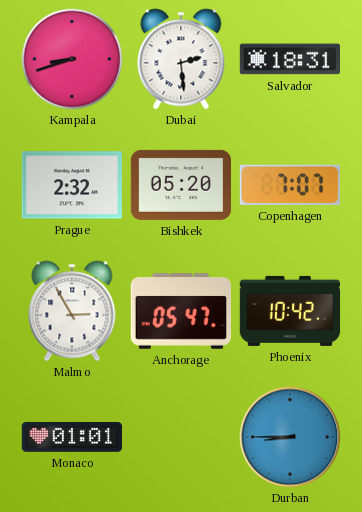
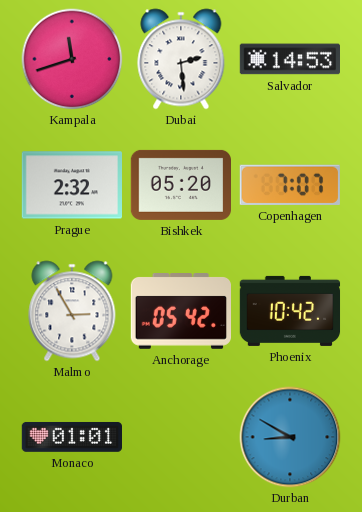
Kampala: 8:42 -> 11:42
Salvador: 18:31 -> 14:53
Anchorage: 05:47 -> 05:42
Durban: 8:45 -> 8:50
